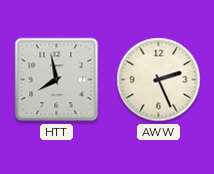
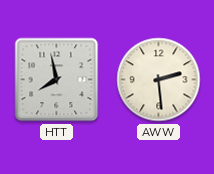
AWW: 2:26 -> 2:29
